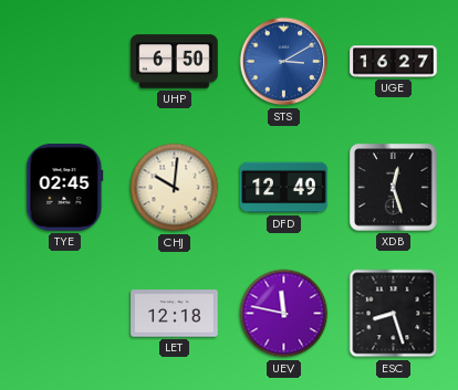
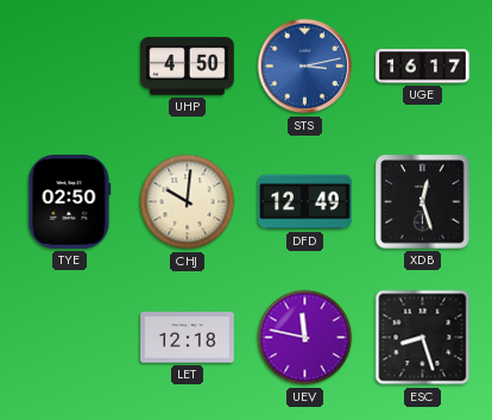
UHP: 6:50 -> 4:50
STS: 3:10 -> 3:13
UGE: 16:27 -> 16:17
TYE: 02:45 -> 02:50
